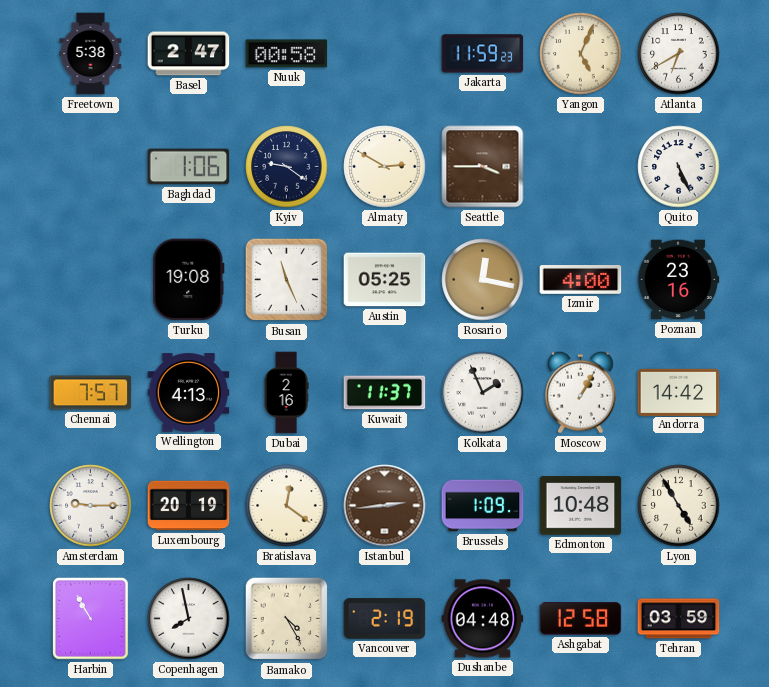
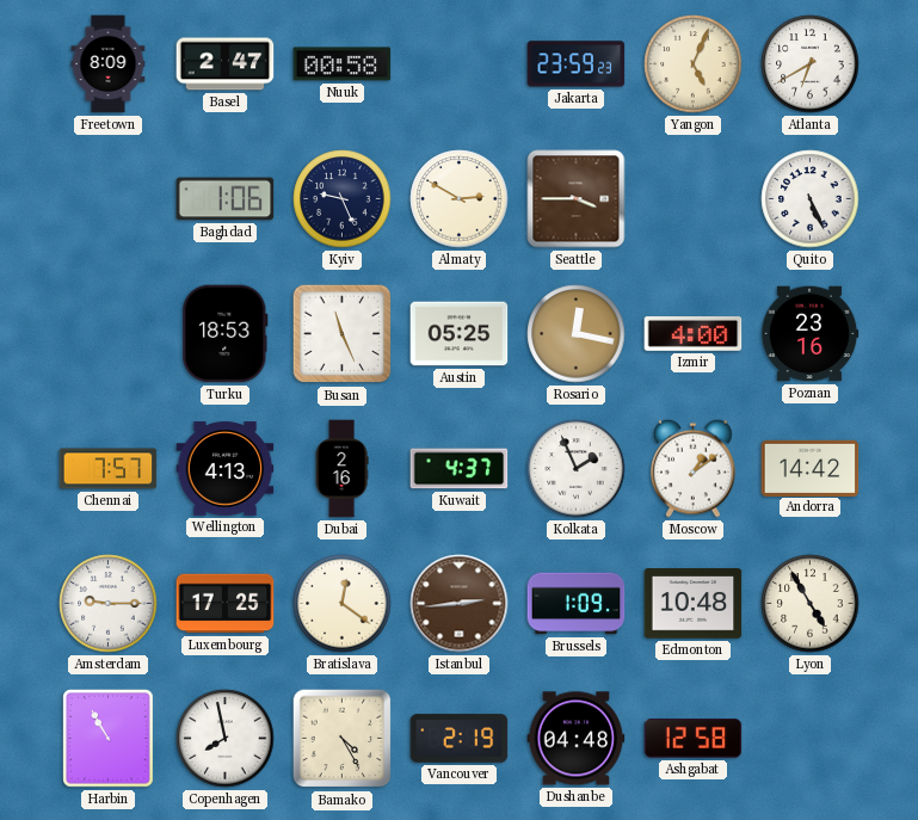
Freetown: 5:38 -> 8:09
Jakarta: 11:59 -> 23:59
Kyiv: 9:21 -> 9:26
Turku: 19:08 -> 18:53
Kuwait: 11:37 -> 4:37
Moscow: 1:05 -> 1:09
Luxembourg: 20:19 -> 17:25
Tehran: 03:59 -> none
